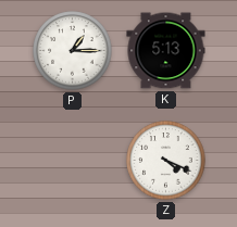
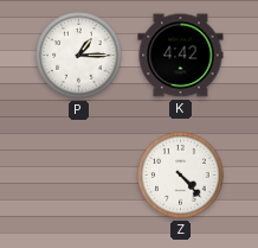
K: 5:13 -> 4:42
Z: 4:19 -> 4:23
